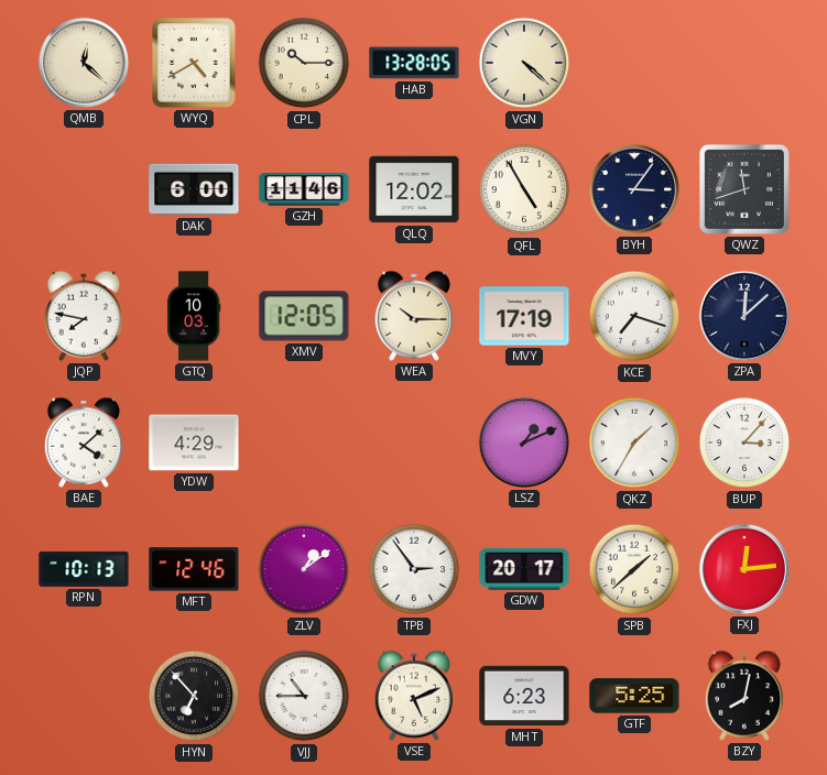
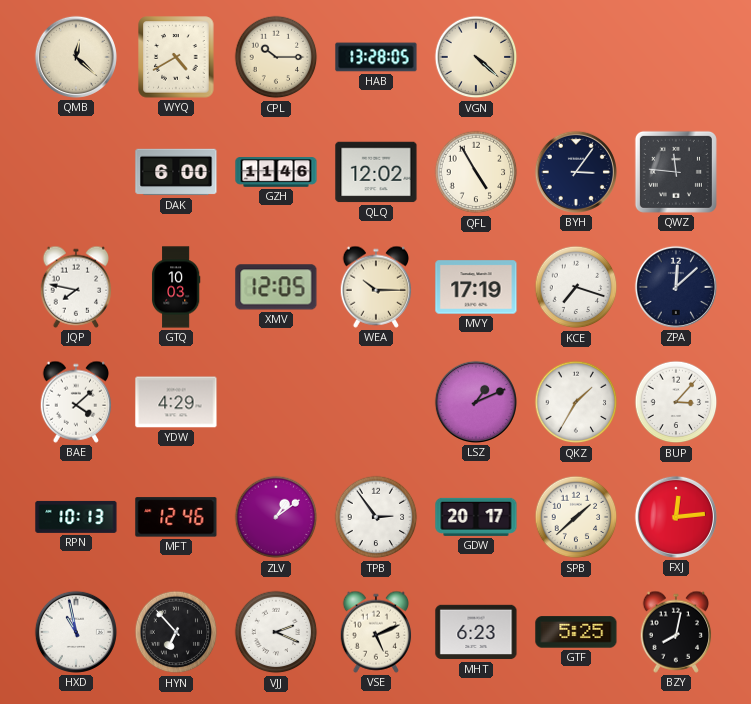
QWZ: 11:42 -> 11:46
HXD: none -> 10:58
VJJ: 10:45 -> 2:19
